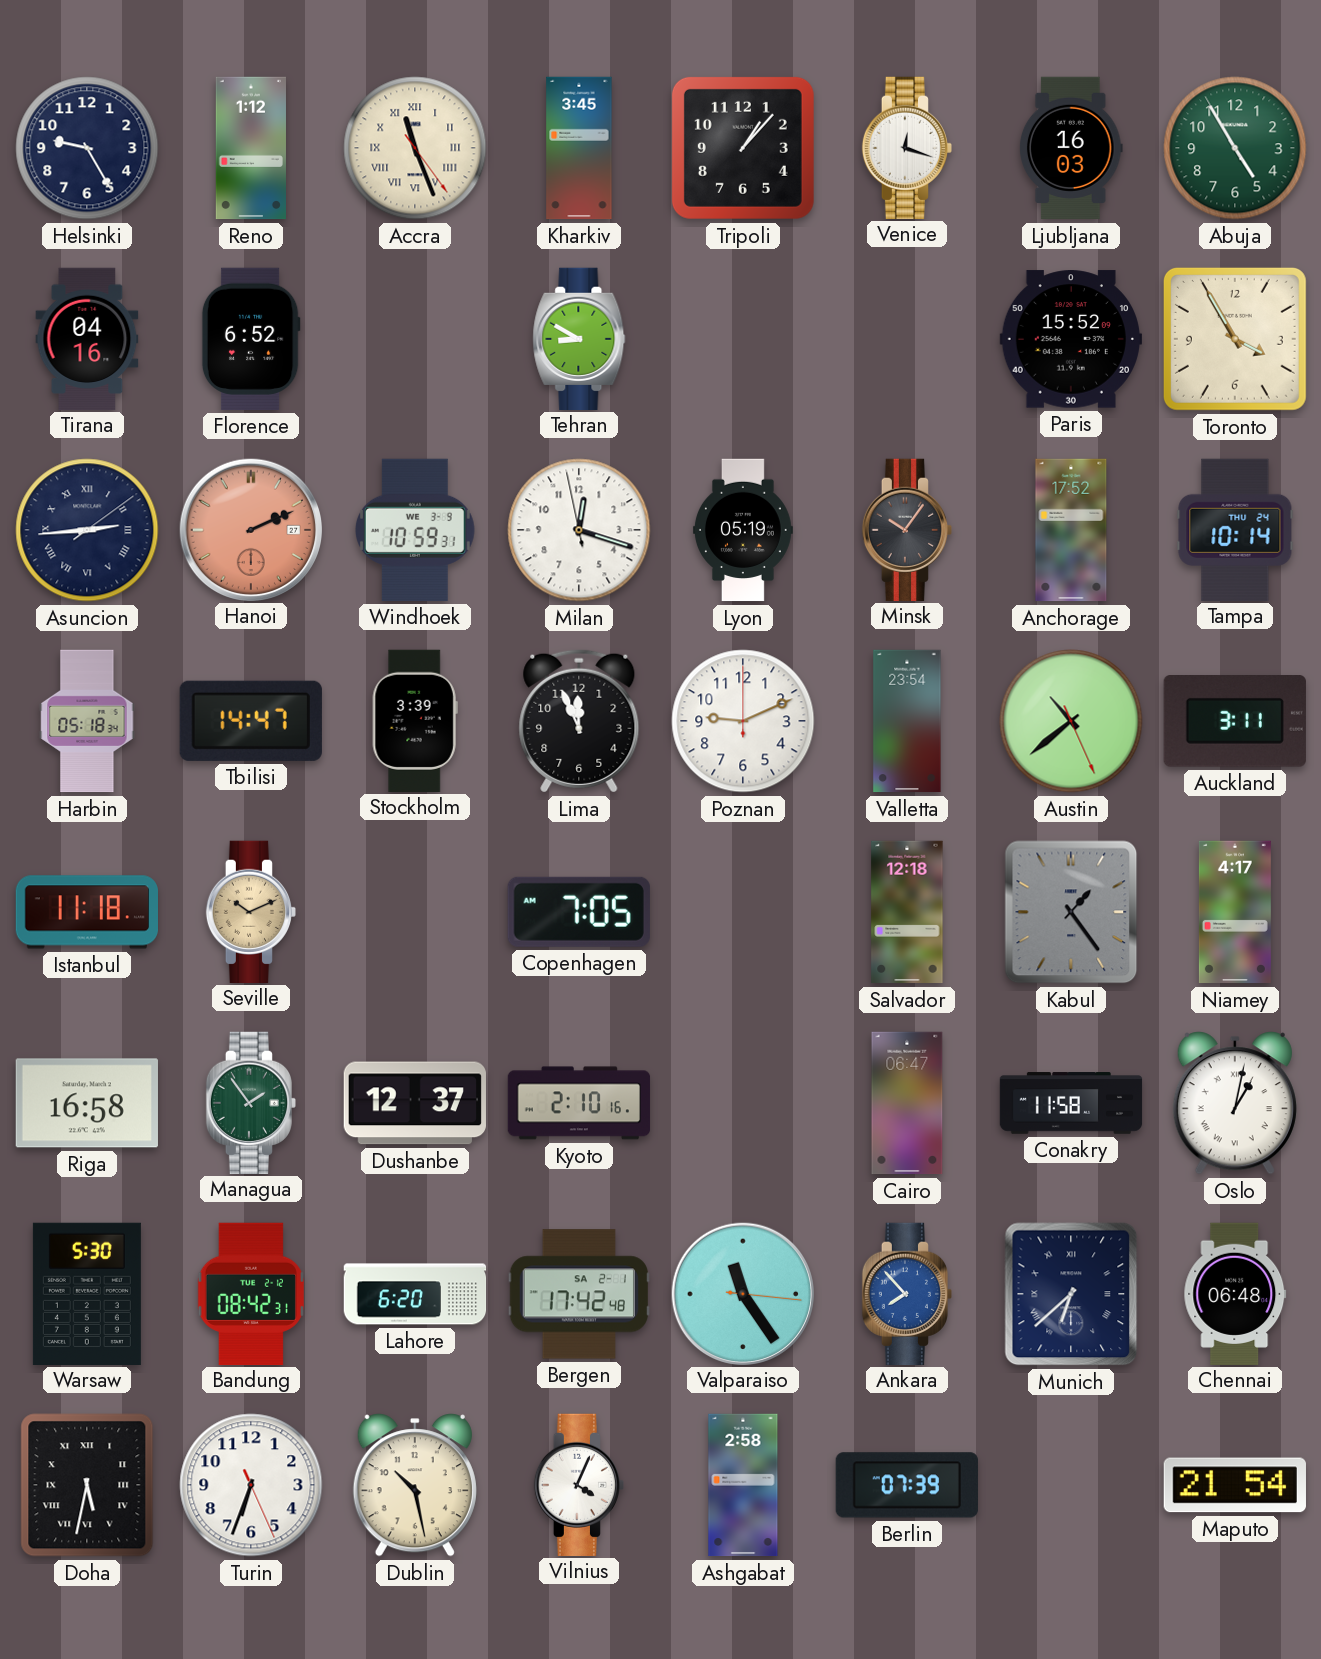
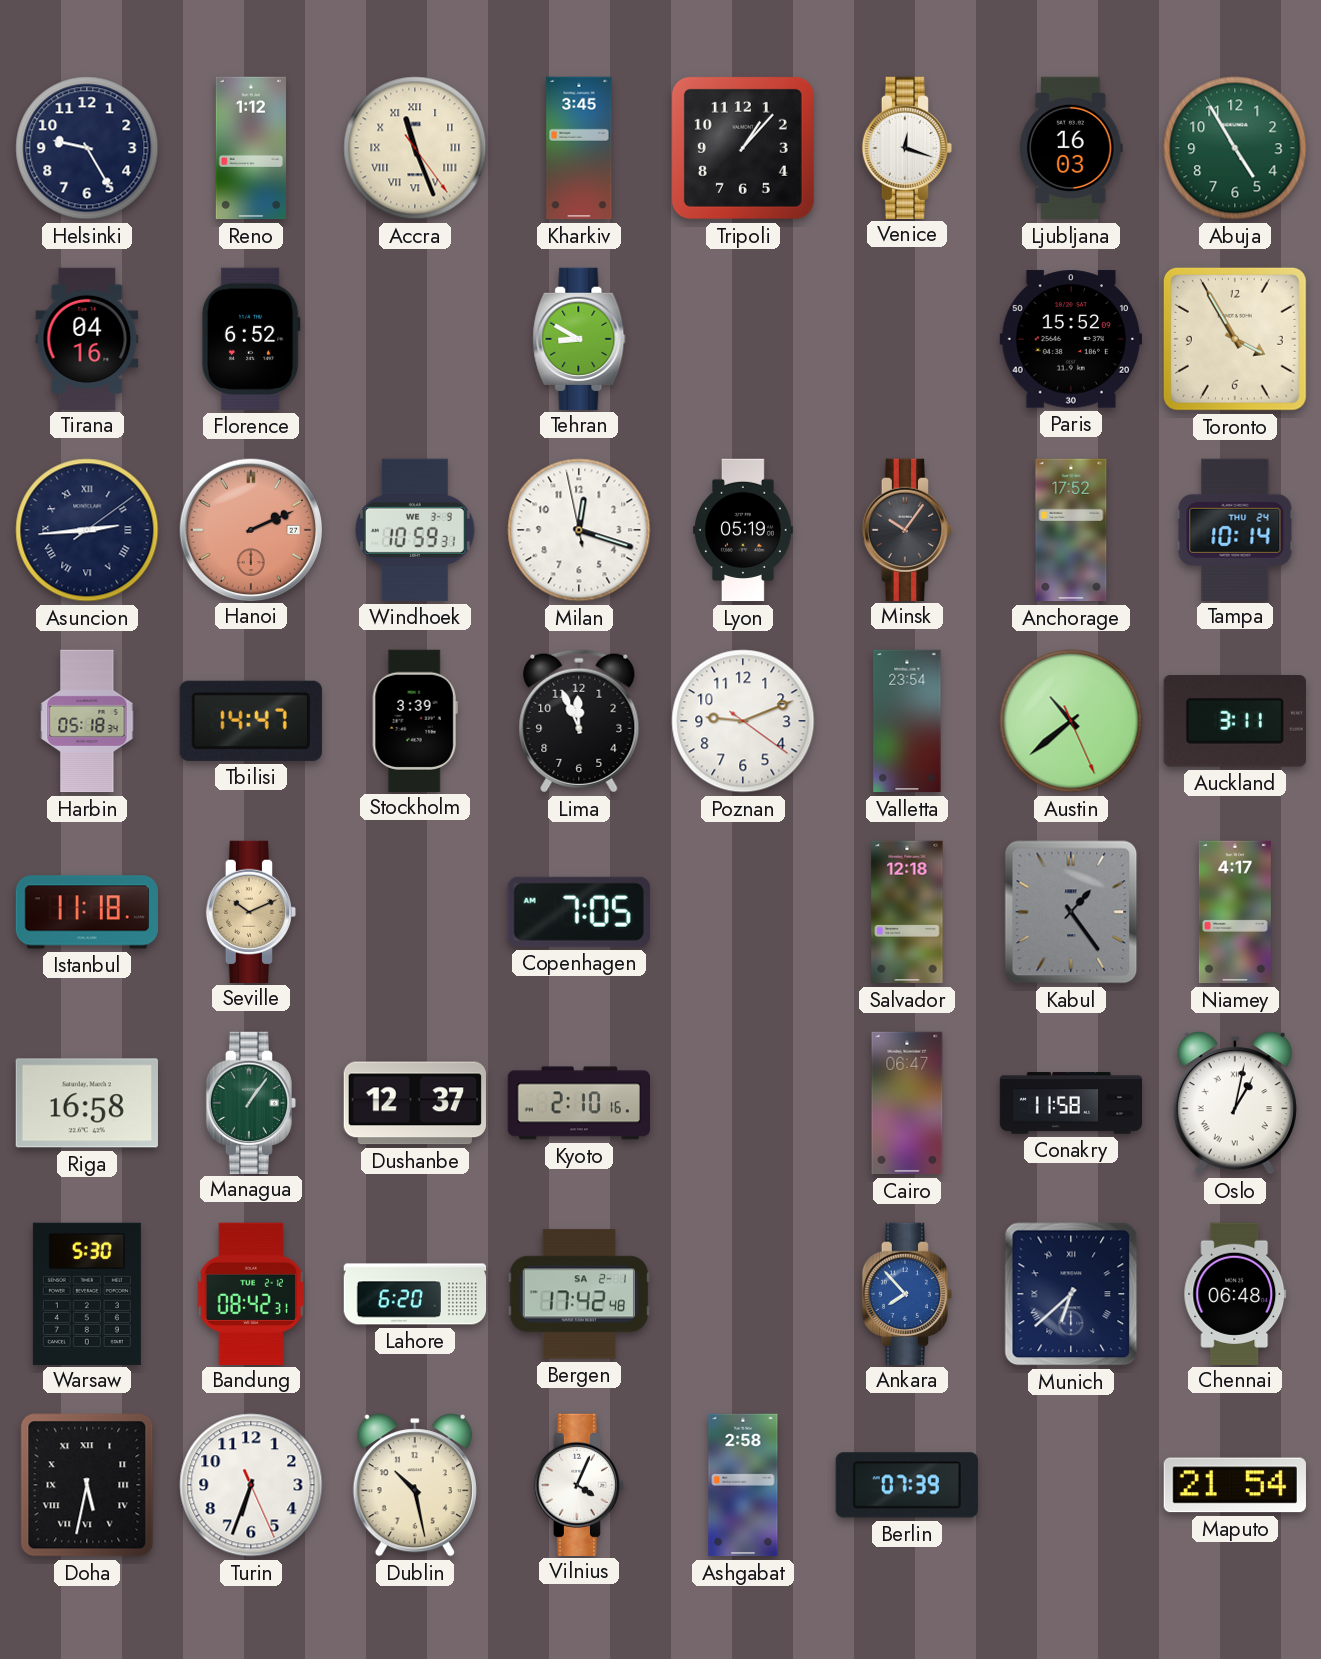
Poznan: 9:11:00 -> 9:11:21
Managua: 1:54 -> 1:06
Valparaiso: 11:24 -> none
